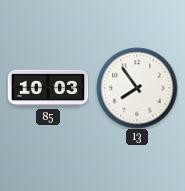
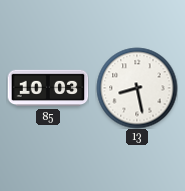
13: 7:54 -> 8:28
